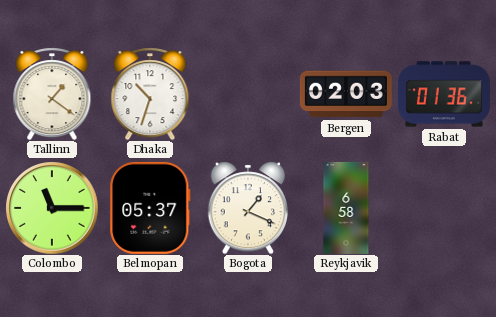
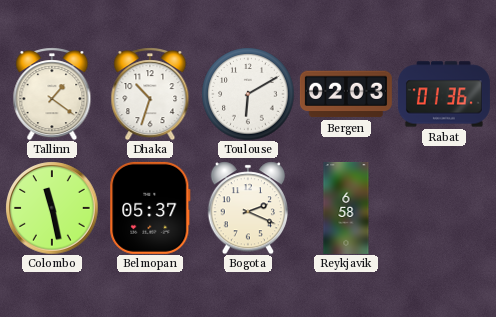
Toulouse: none -> 6:10
Colombo: 11:15 -> 11:28
Bogota: 1:19 -> 2:19
